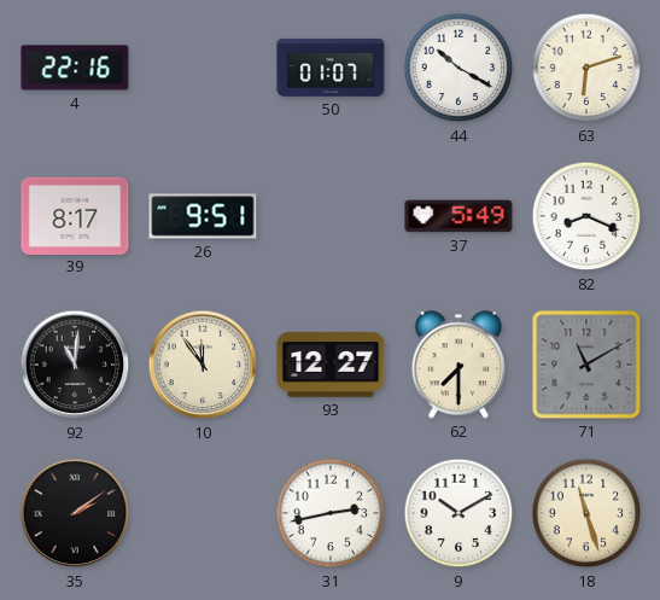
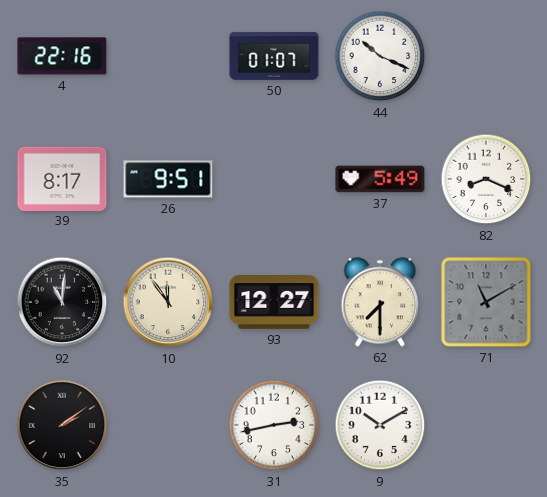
44: 10:20 -> 10:19
63: 6:12 -> none
18: 11:27 -> none
